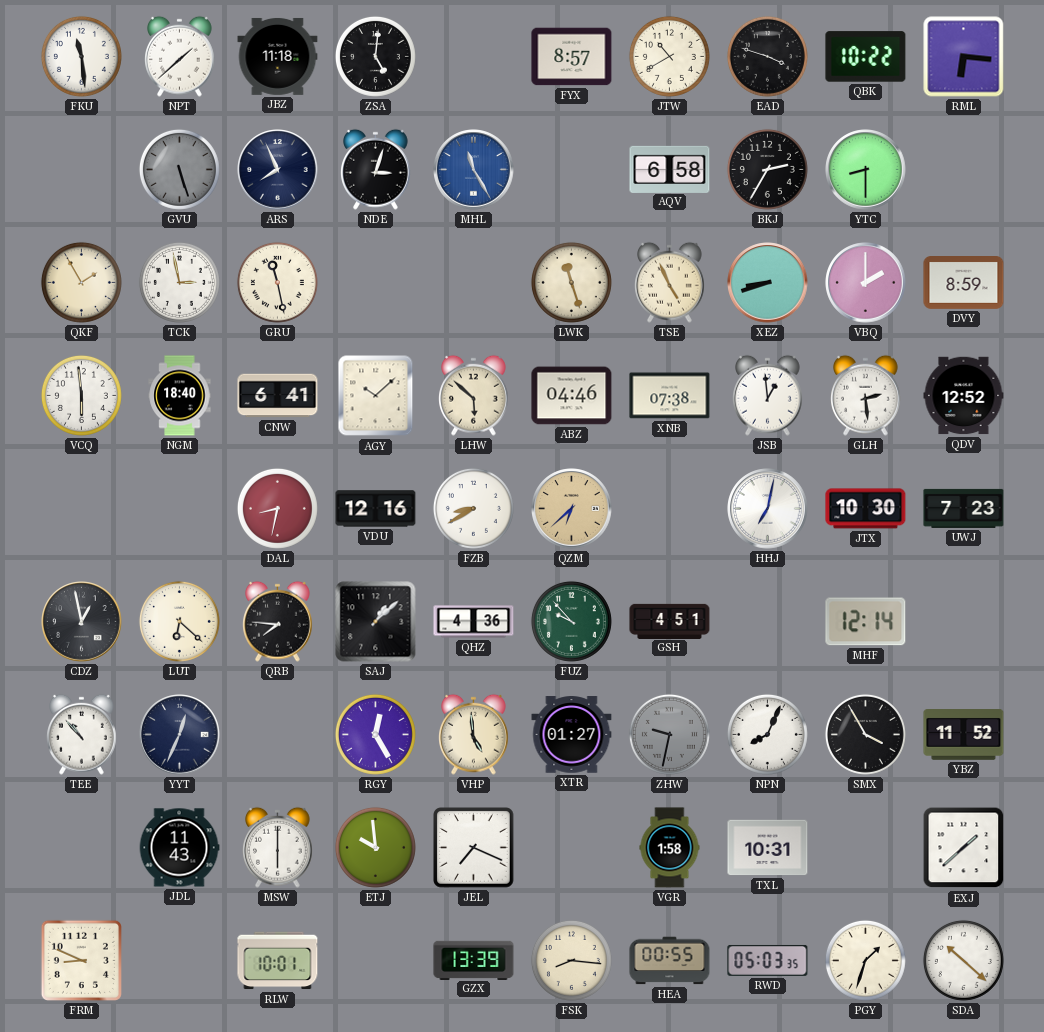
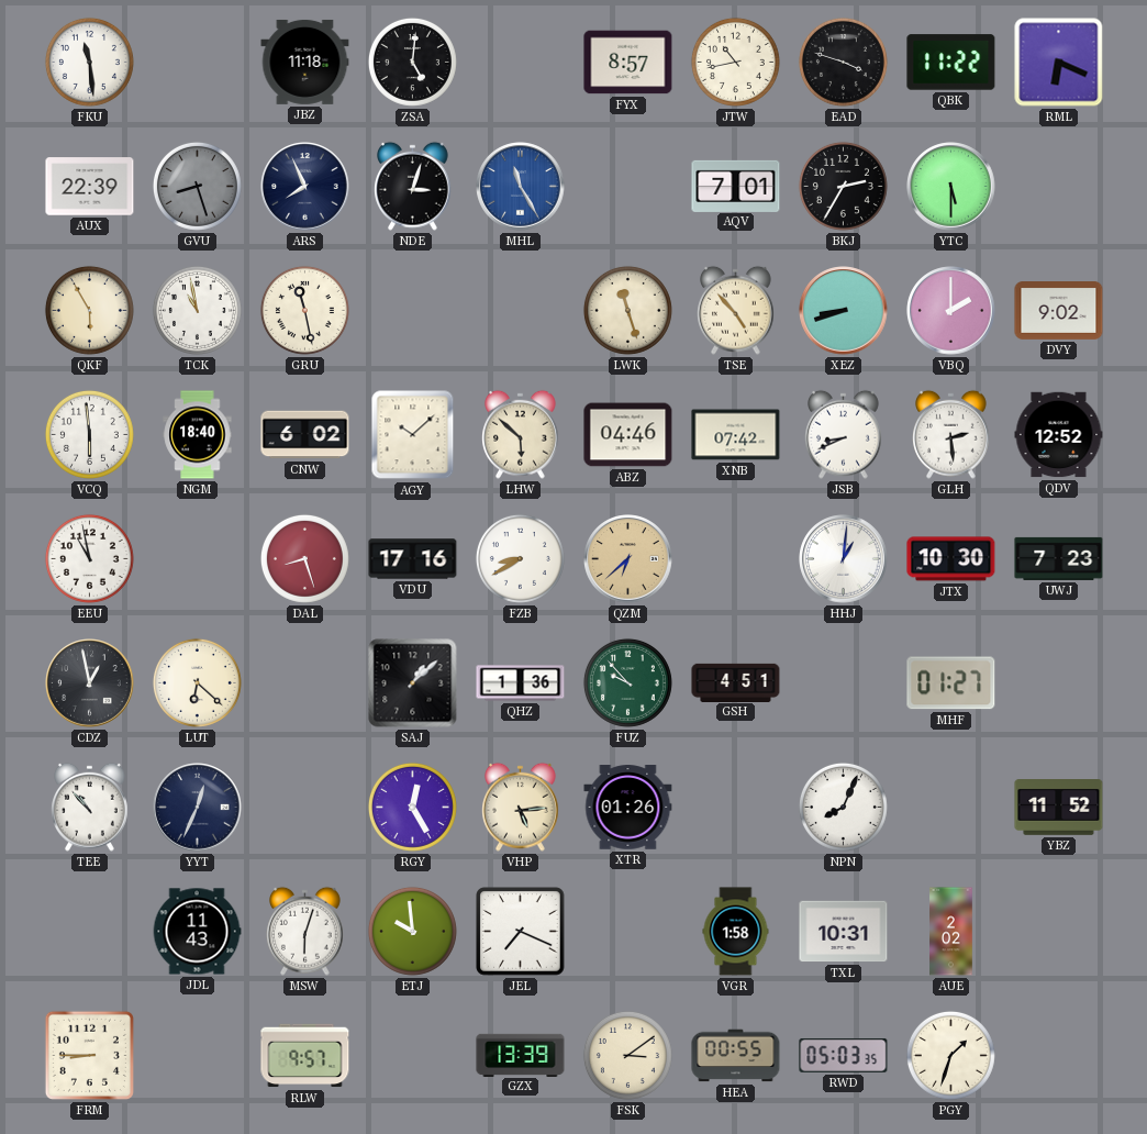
NPT: 1:38 -> none
JTW: 10:40 -> 10:43
QBK: 10:22 -> 11:22
RML: 6:16 -> 6:19
AUX: none -> 22:39
GVU: 5:27 -> 8:27
AQV: 6:58 -> 7:01
YTC: 8:30 -> 5:30
QKF: 1:55 -> 5:55
TCK: 2:58 -> 10:58
TSE: 4:56 -> 4:53
DVY: 8:59 -> 9:02
CNW: 6:41 -> 6:02
XNB: 07:38 -> 07:42
JSB: 12:59 -> 8:41
EEU: none -> 10:58
DAL: 8:32 -> 8:27
VDU: 12:16 -> 17:16
HHJ: 7:02 -> 1:01
QRB: 7:46 -> none
QHZ: 4:36 -> 1:36
MHF: 12:14 -> 01:27
VHP: 4:59 -> 5:14
XTR: 01:27 -> 01:26
ZHW: 9:32 -> none
SMX: 3:55 -> none
MSW: 6:00 -> 6:03
AUE: none -> 2:02
EXJ: 1:38 -> none
FRM: 8:49 -> 8:45
RLW: 10:01 -> 9:57
FSK: 8:16 -> 3:09
SDA: 10:22 -> none
